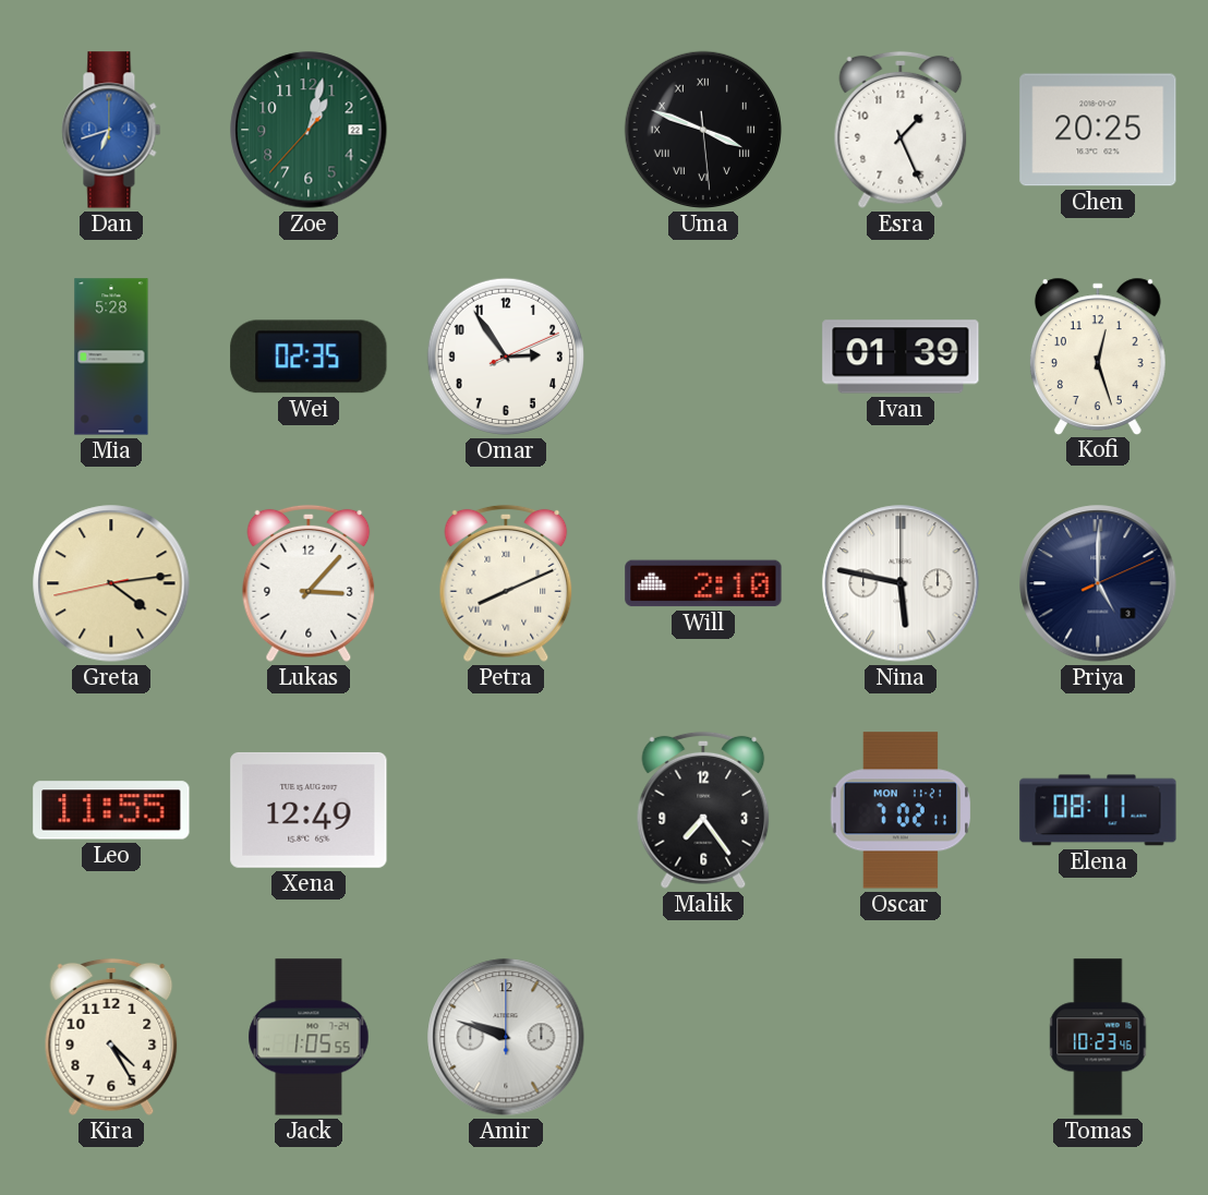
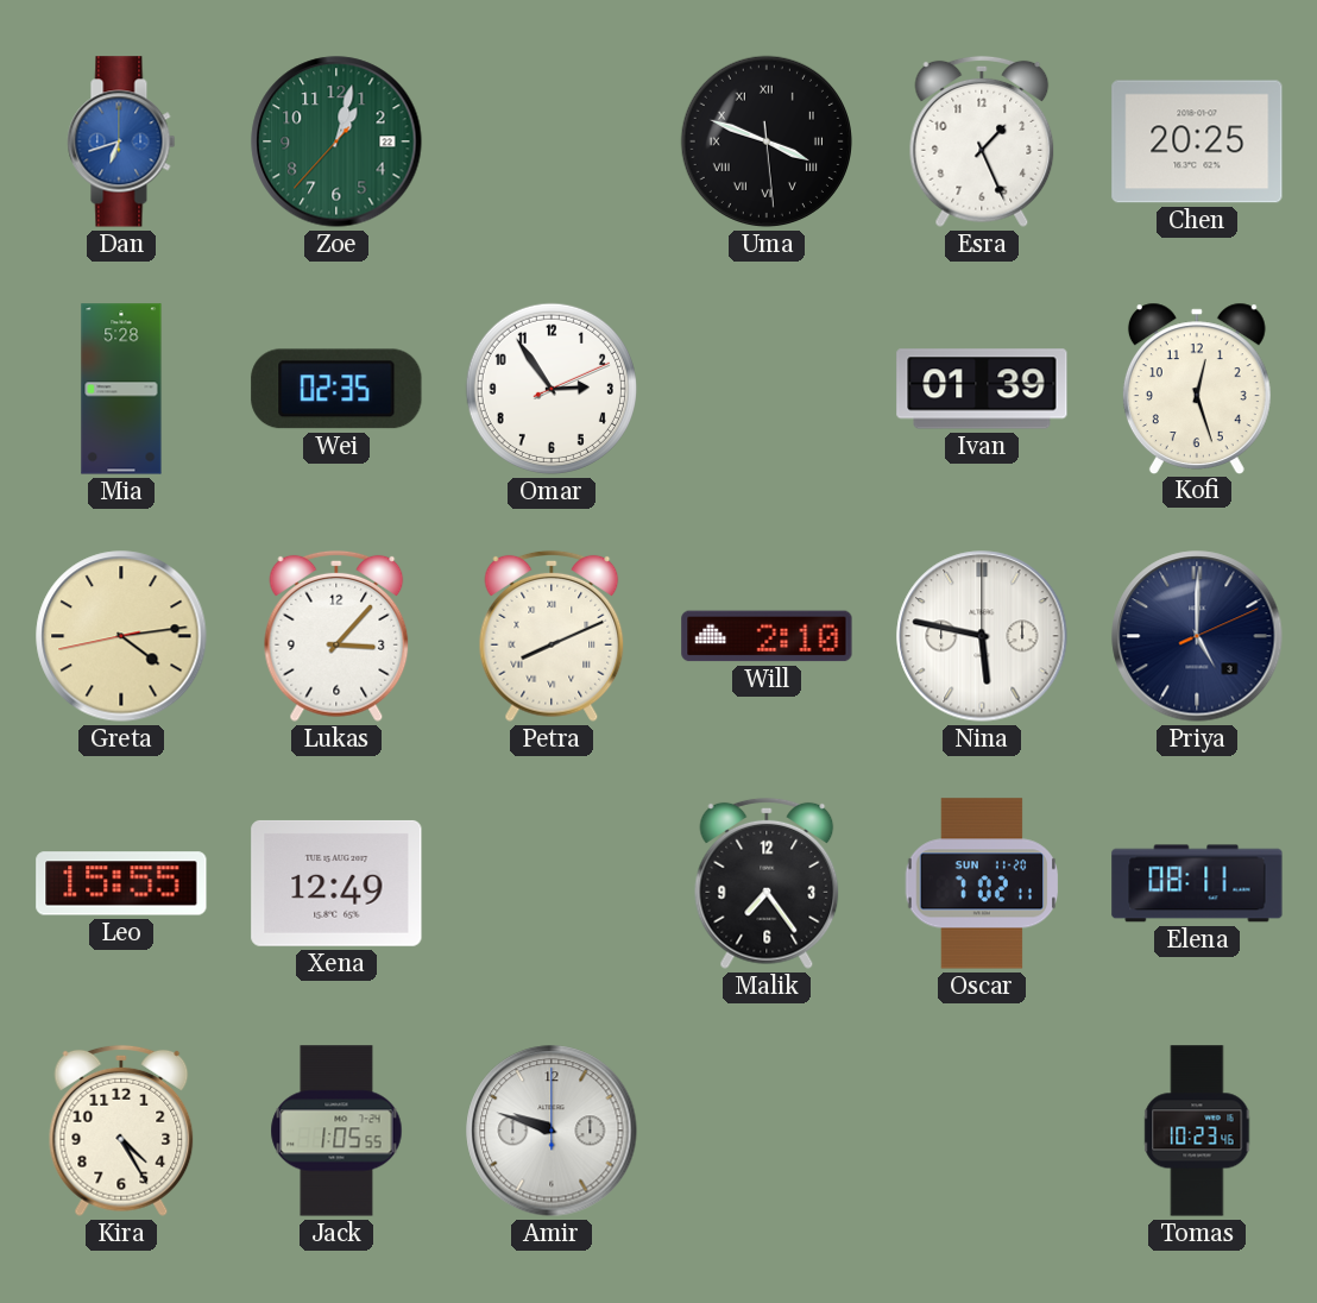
Leo: 11:55 -> 15:55
Oscar date: MON 11-21 -> SUN 11-20
